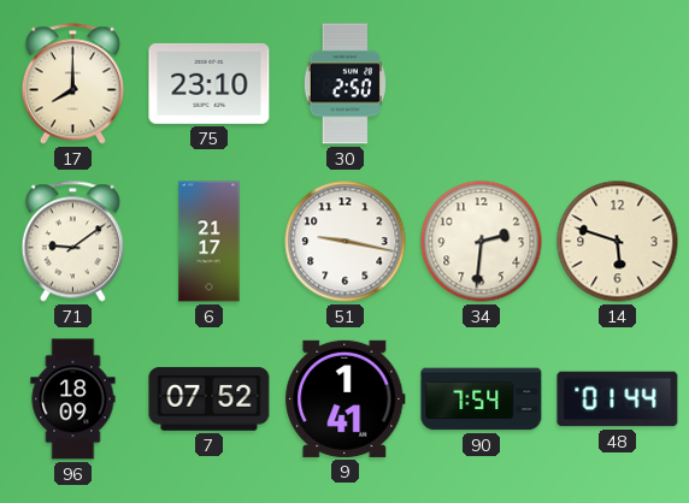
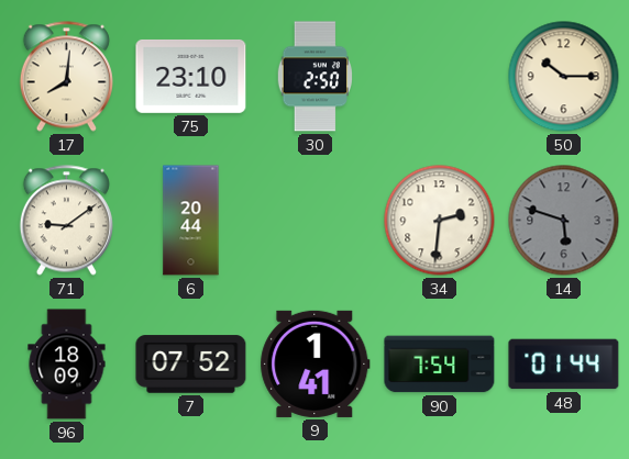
17: 8:00 -> 8:01
50: none -> 10:15
6: 21:17 -> 20:44
51: 9:17 -> none
14 dial: cream -> grey
